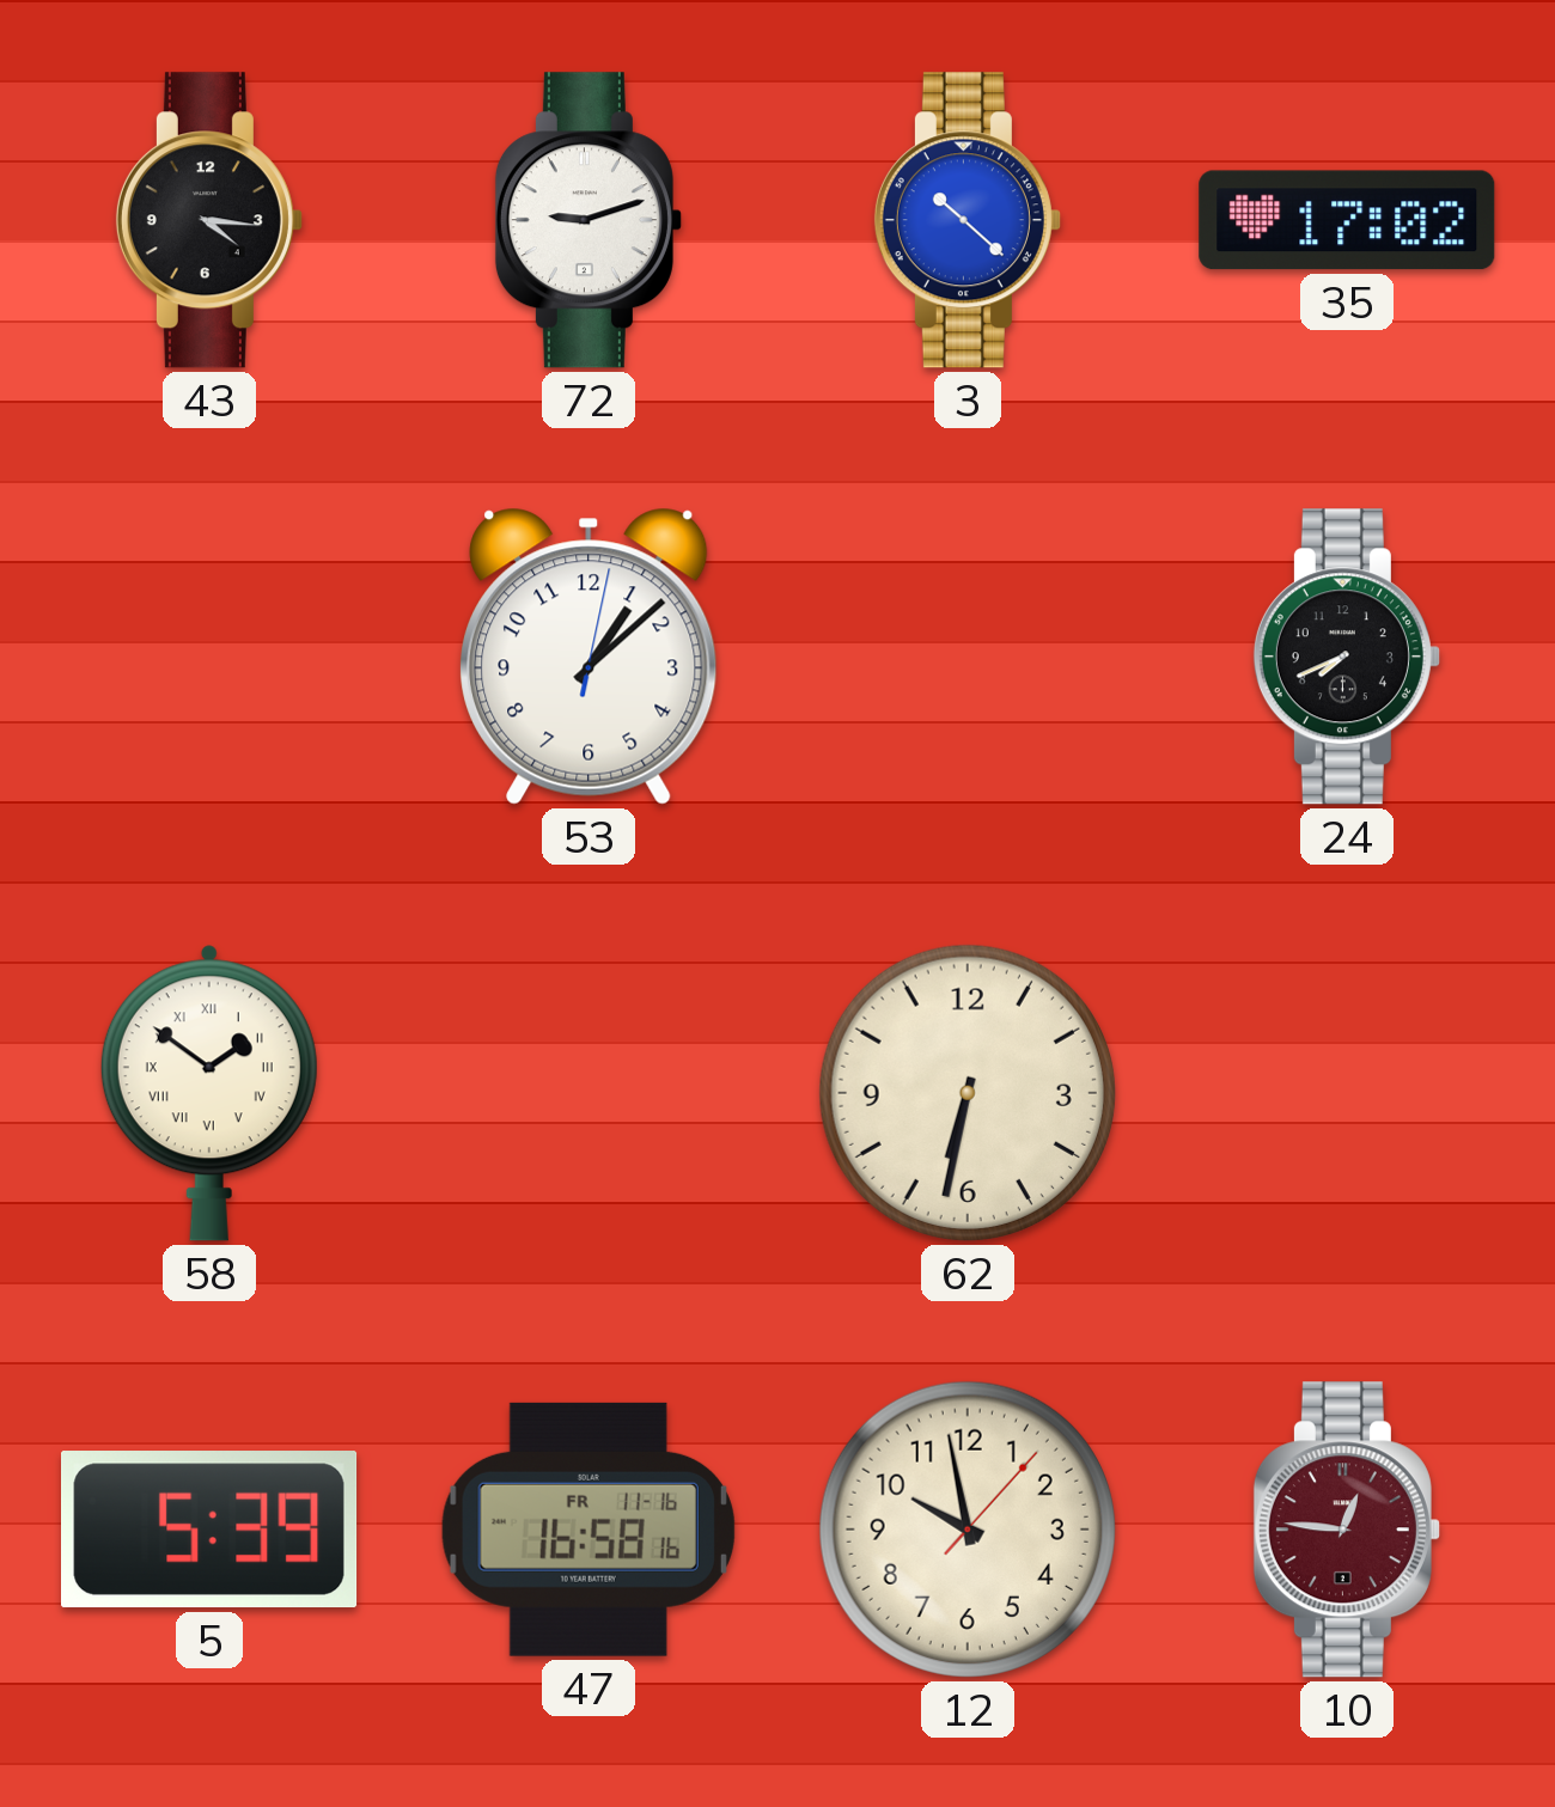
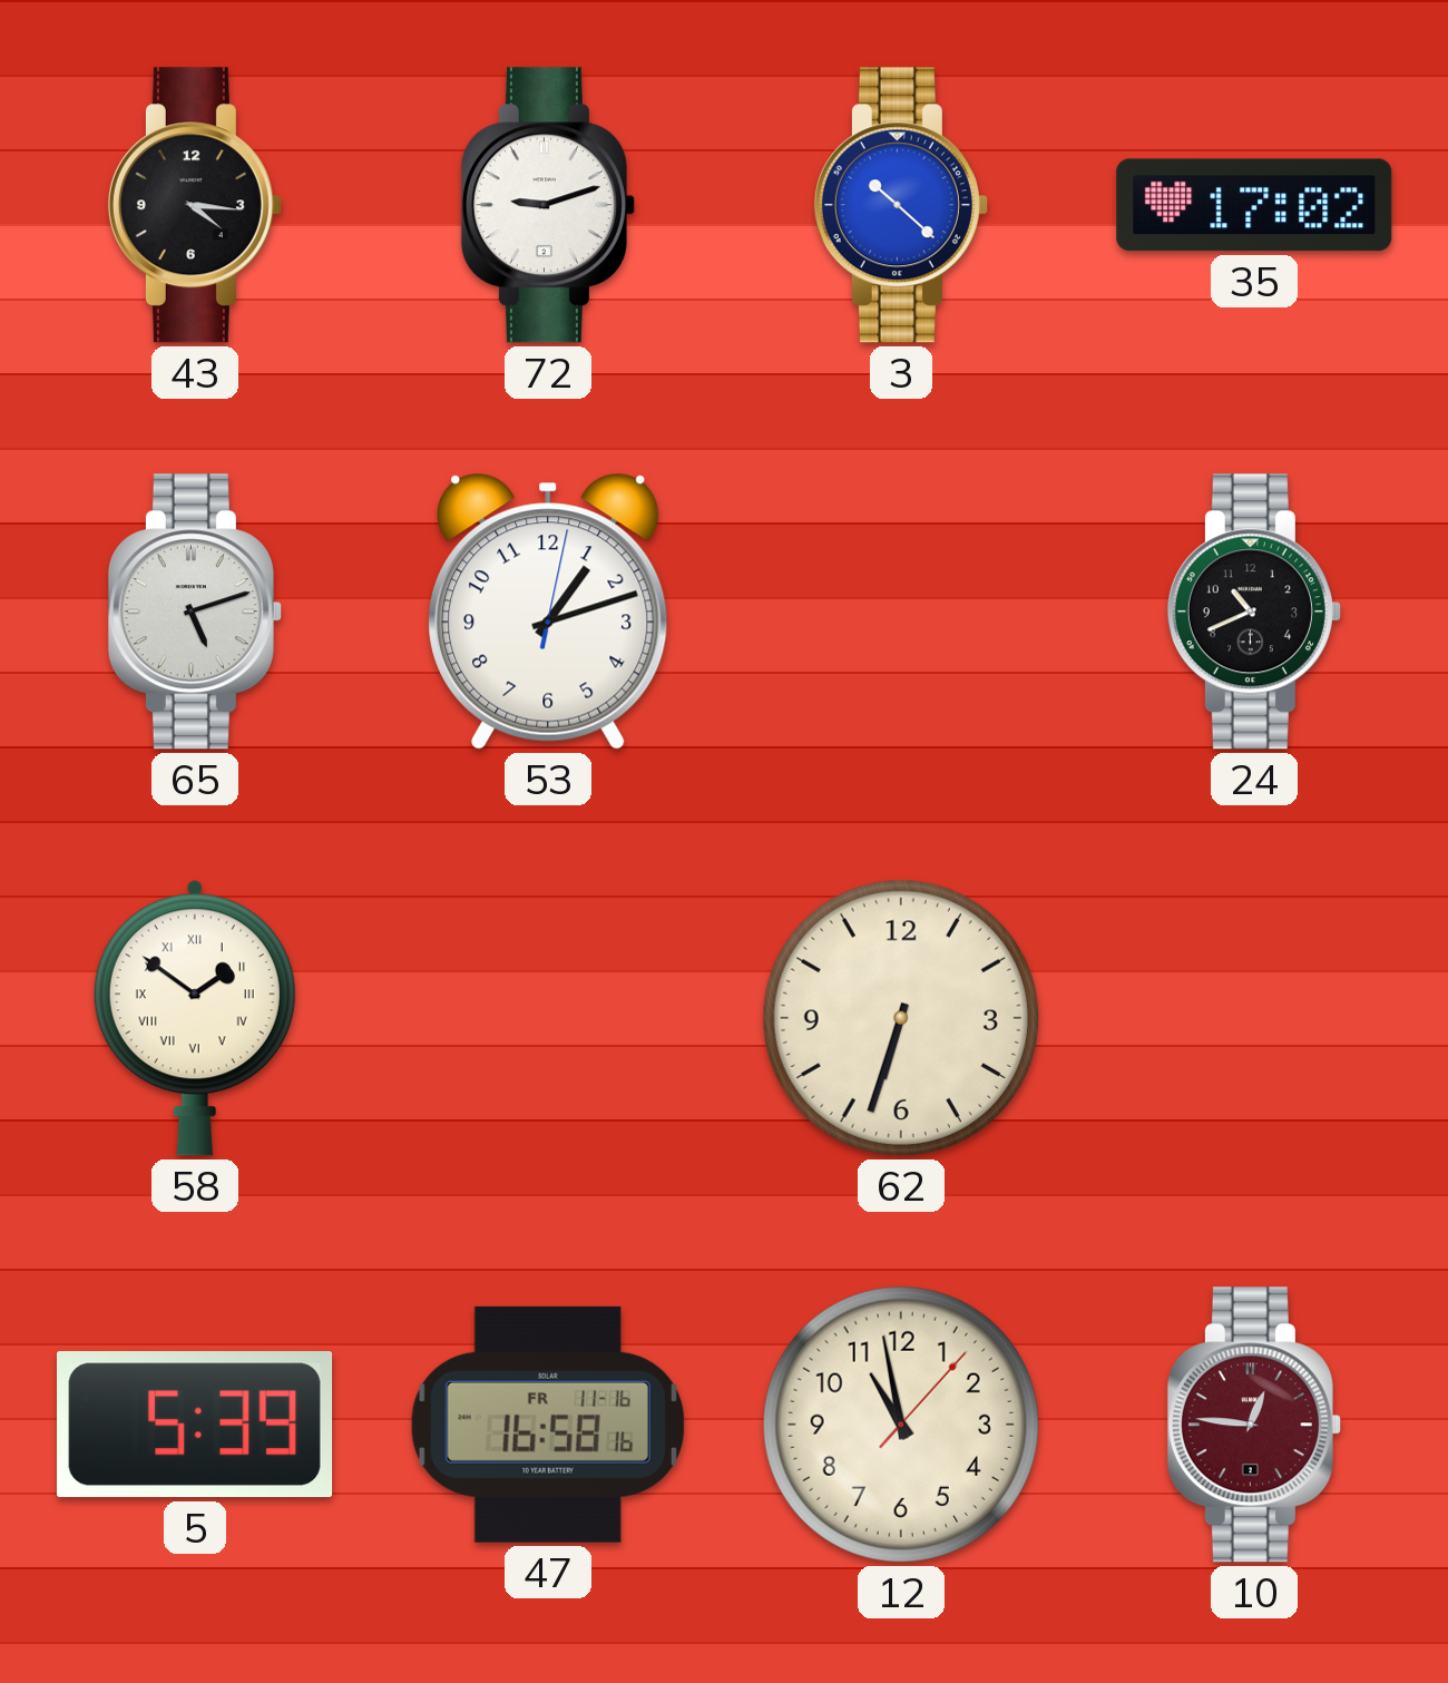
65: none -> 5:12
53: 1:08 -> 1:12
24: 7:41 -> 10:41
62: 6:32 -> 6:33
12: 9:58 -> 10:58
